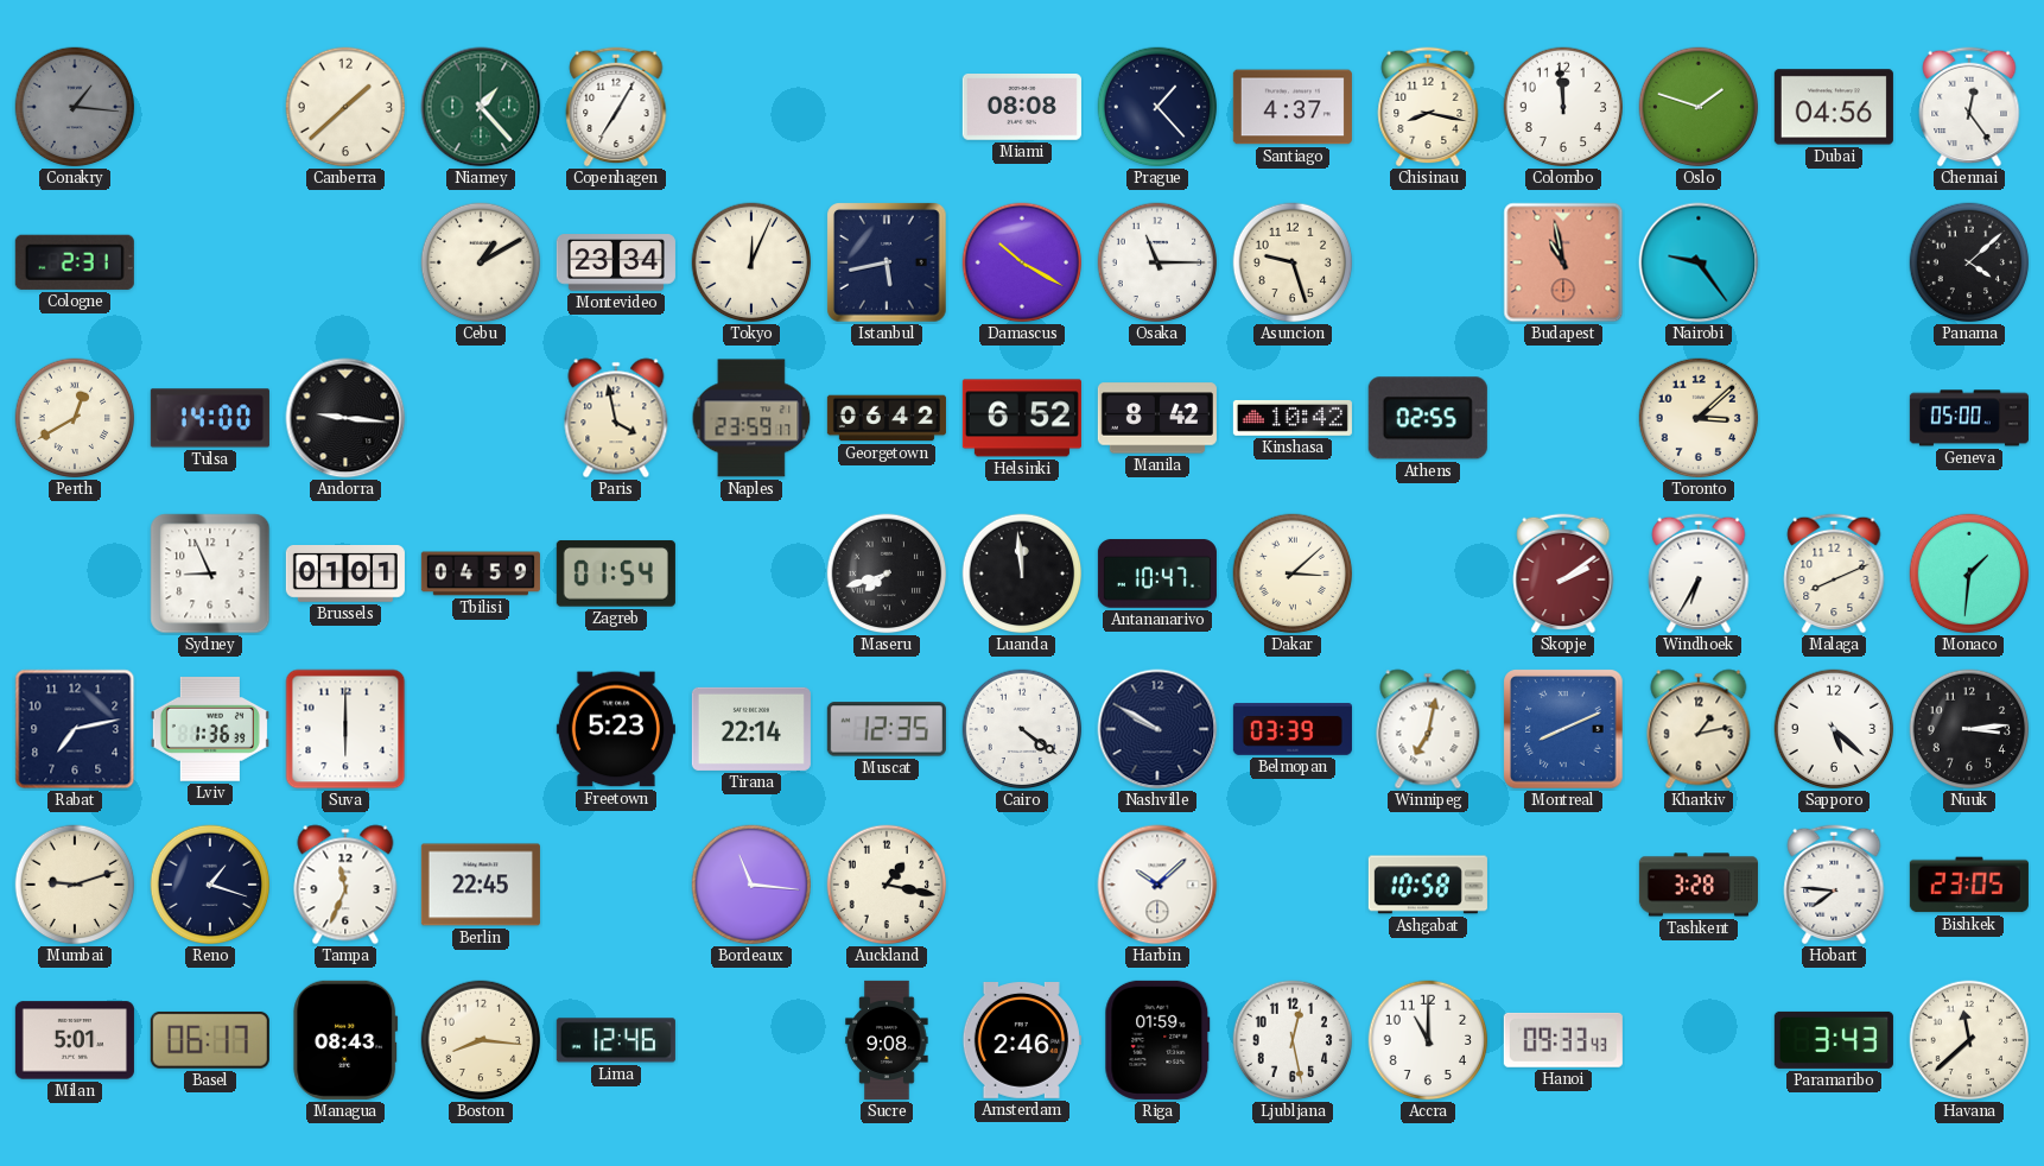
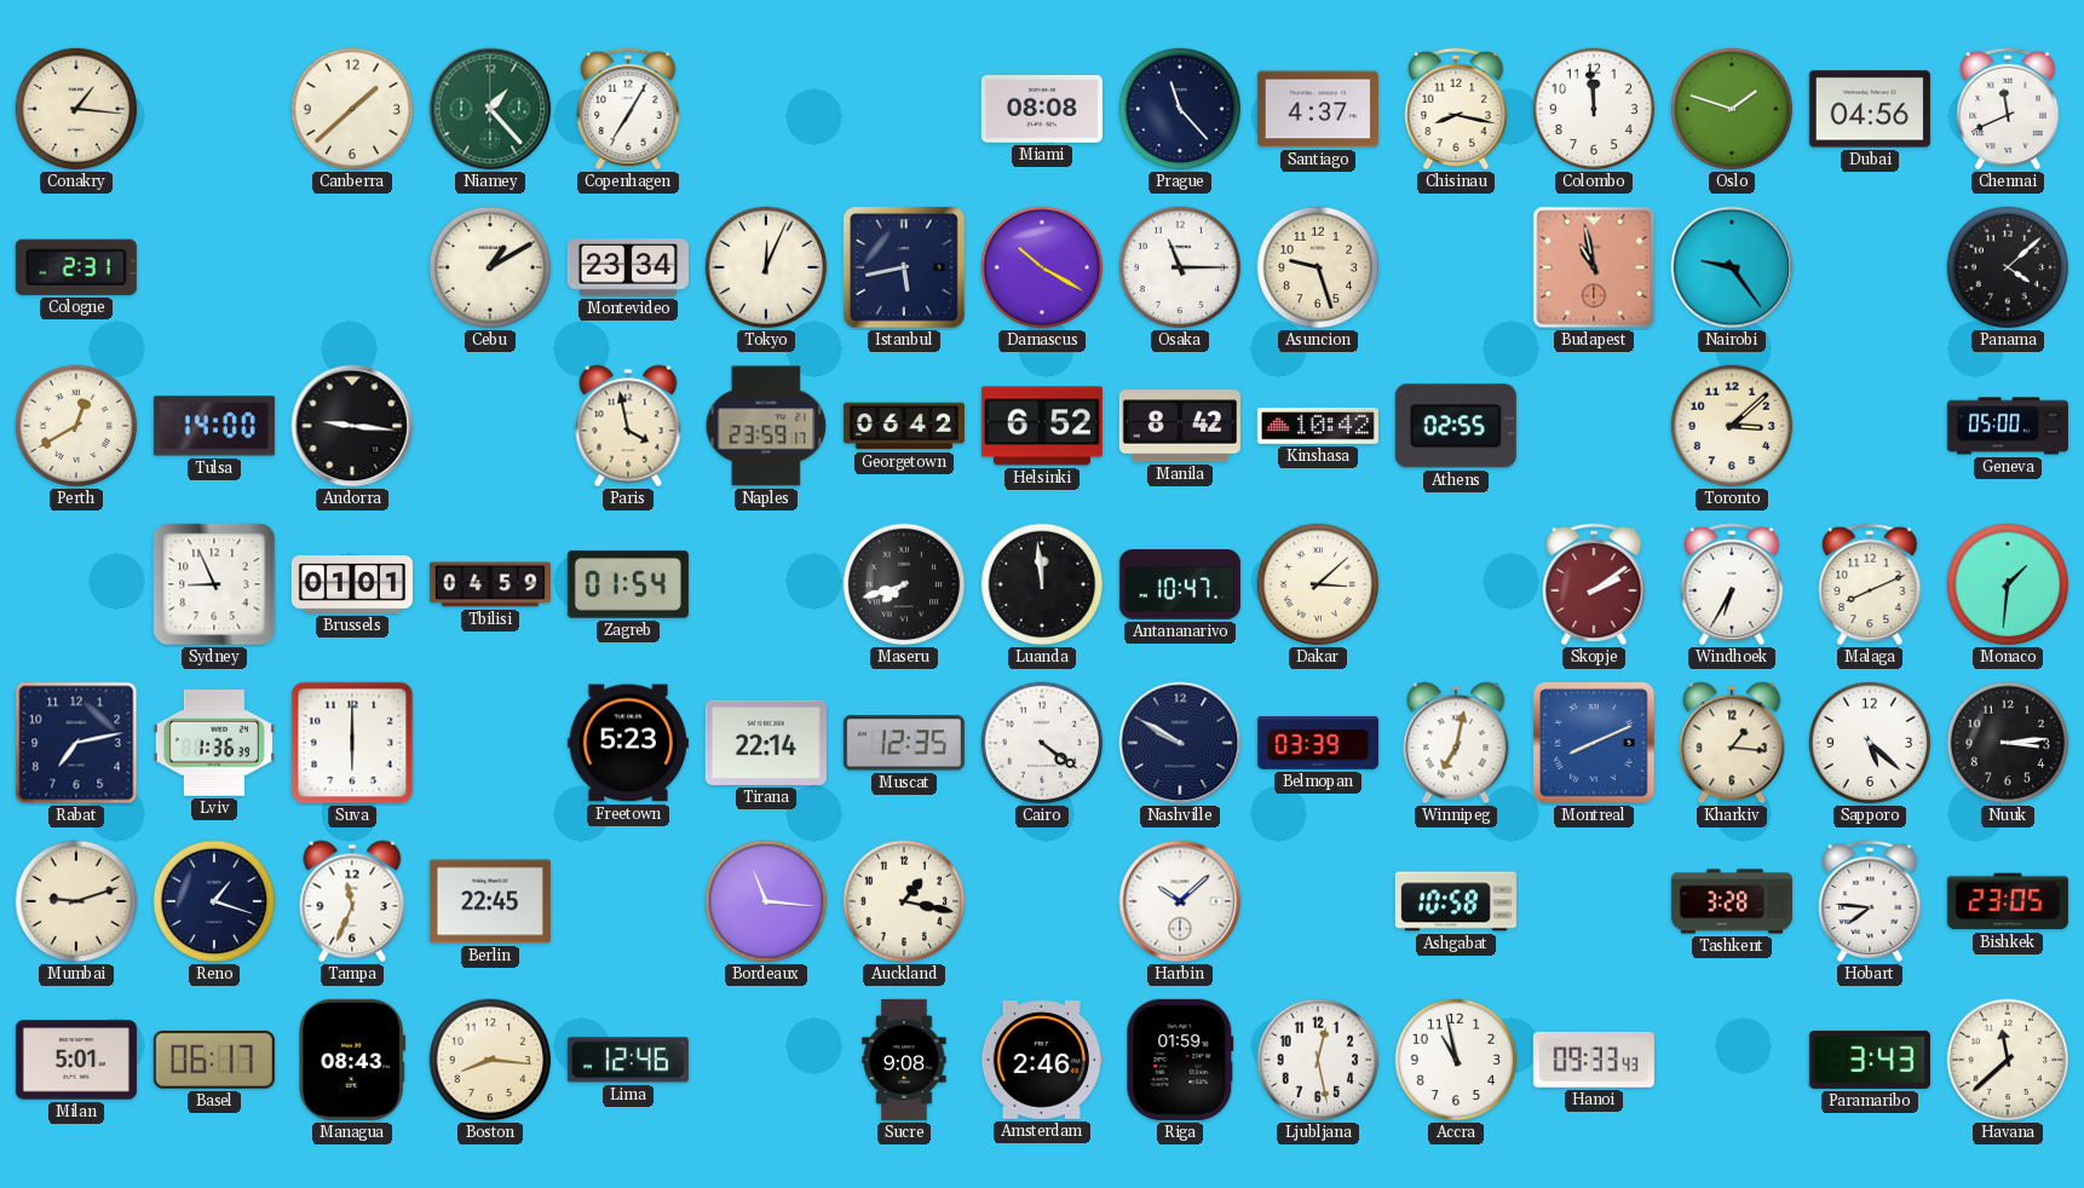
Conakry dial: grey -> cream
Prague: 1:23 -> 11:23
Chennai: 12:24 -> 11:41
Kharkiv: 1:13 -> 1:16
Accra: 11:00 -> 10:58
